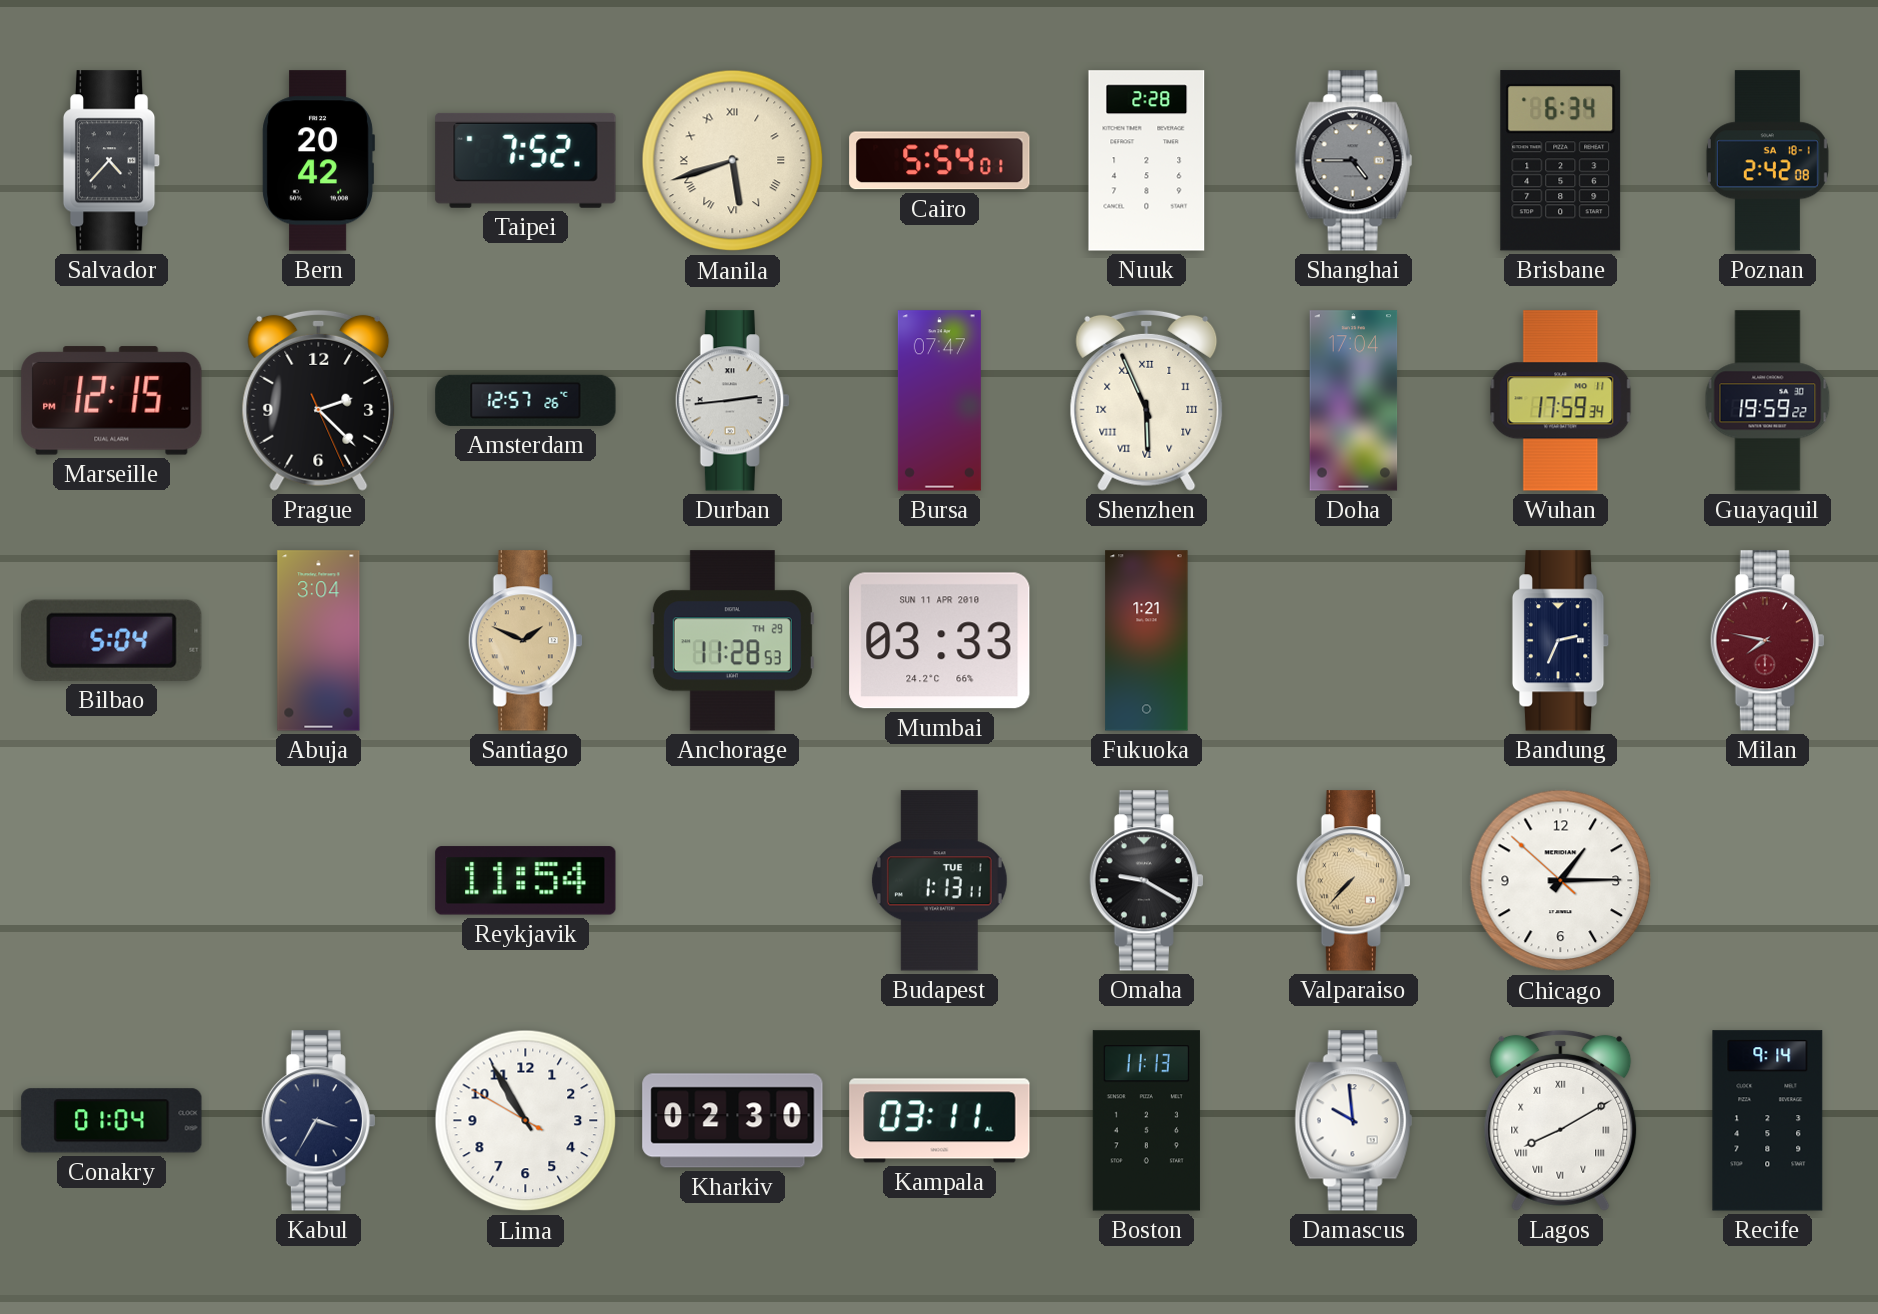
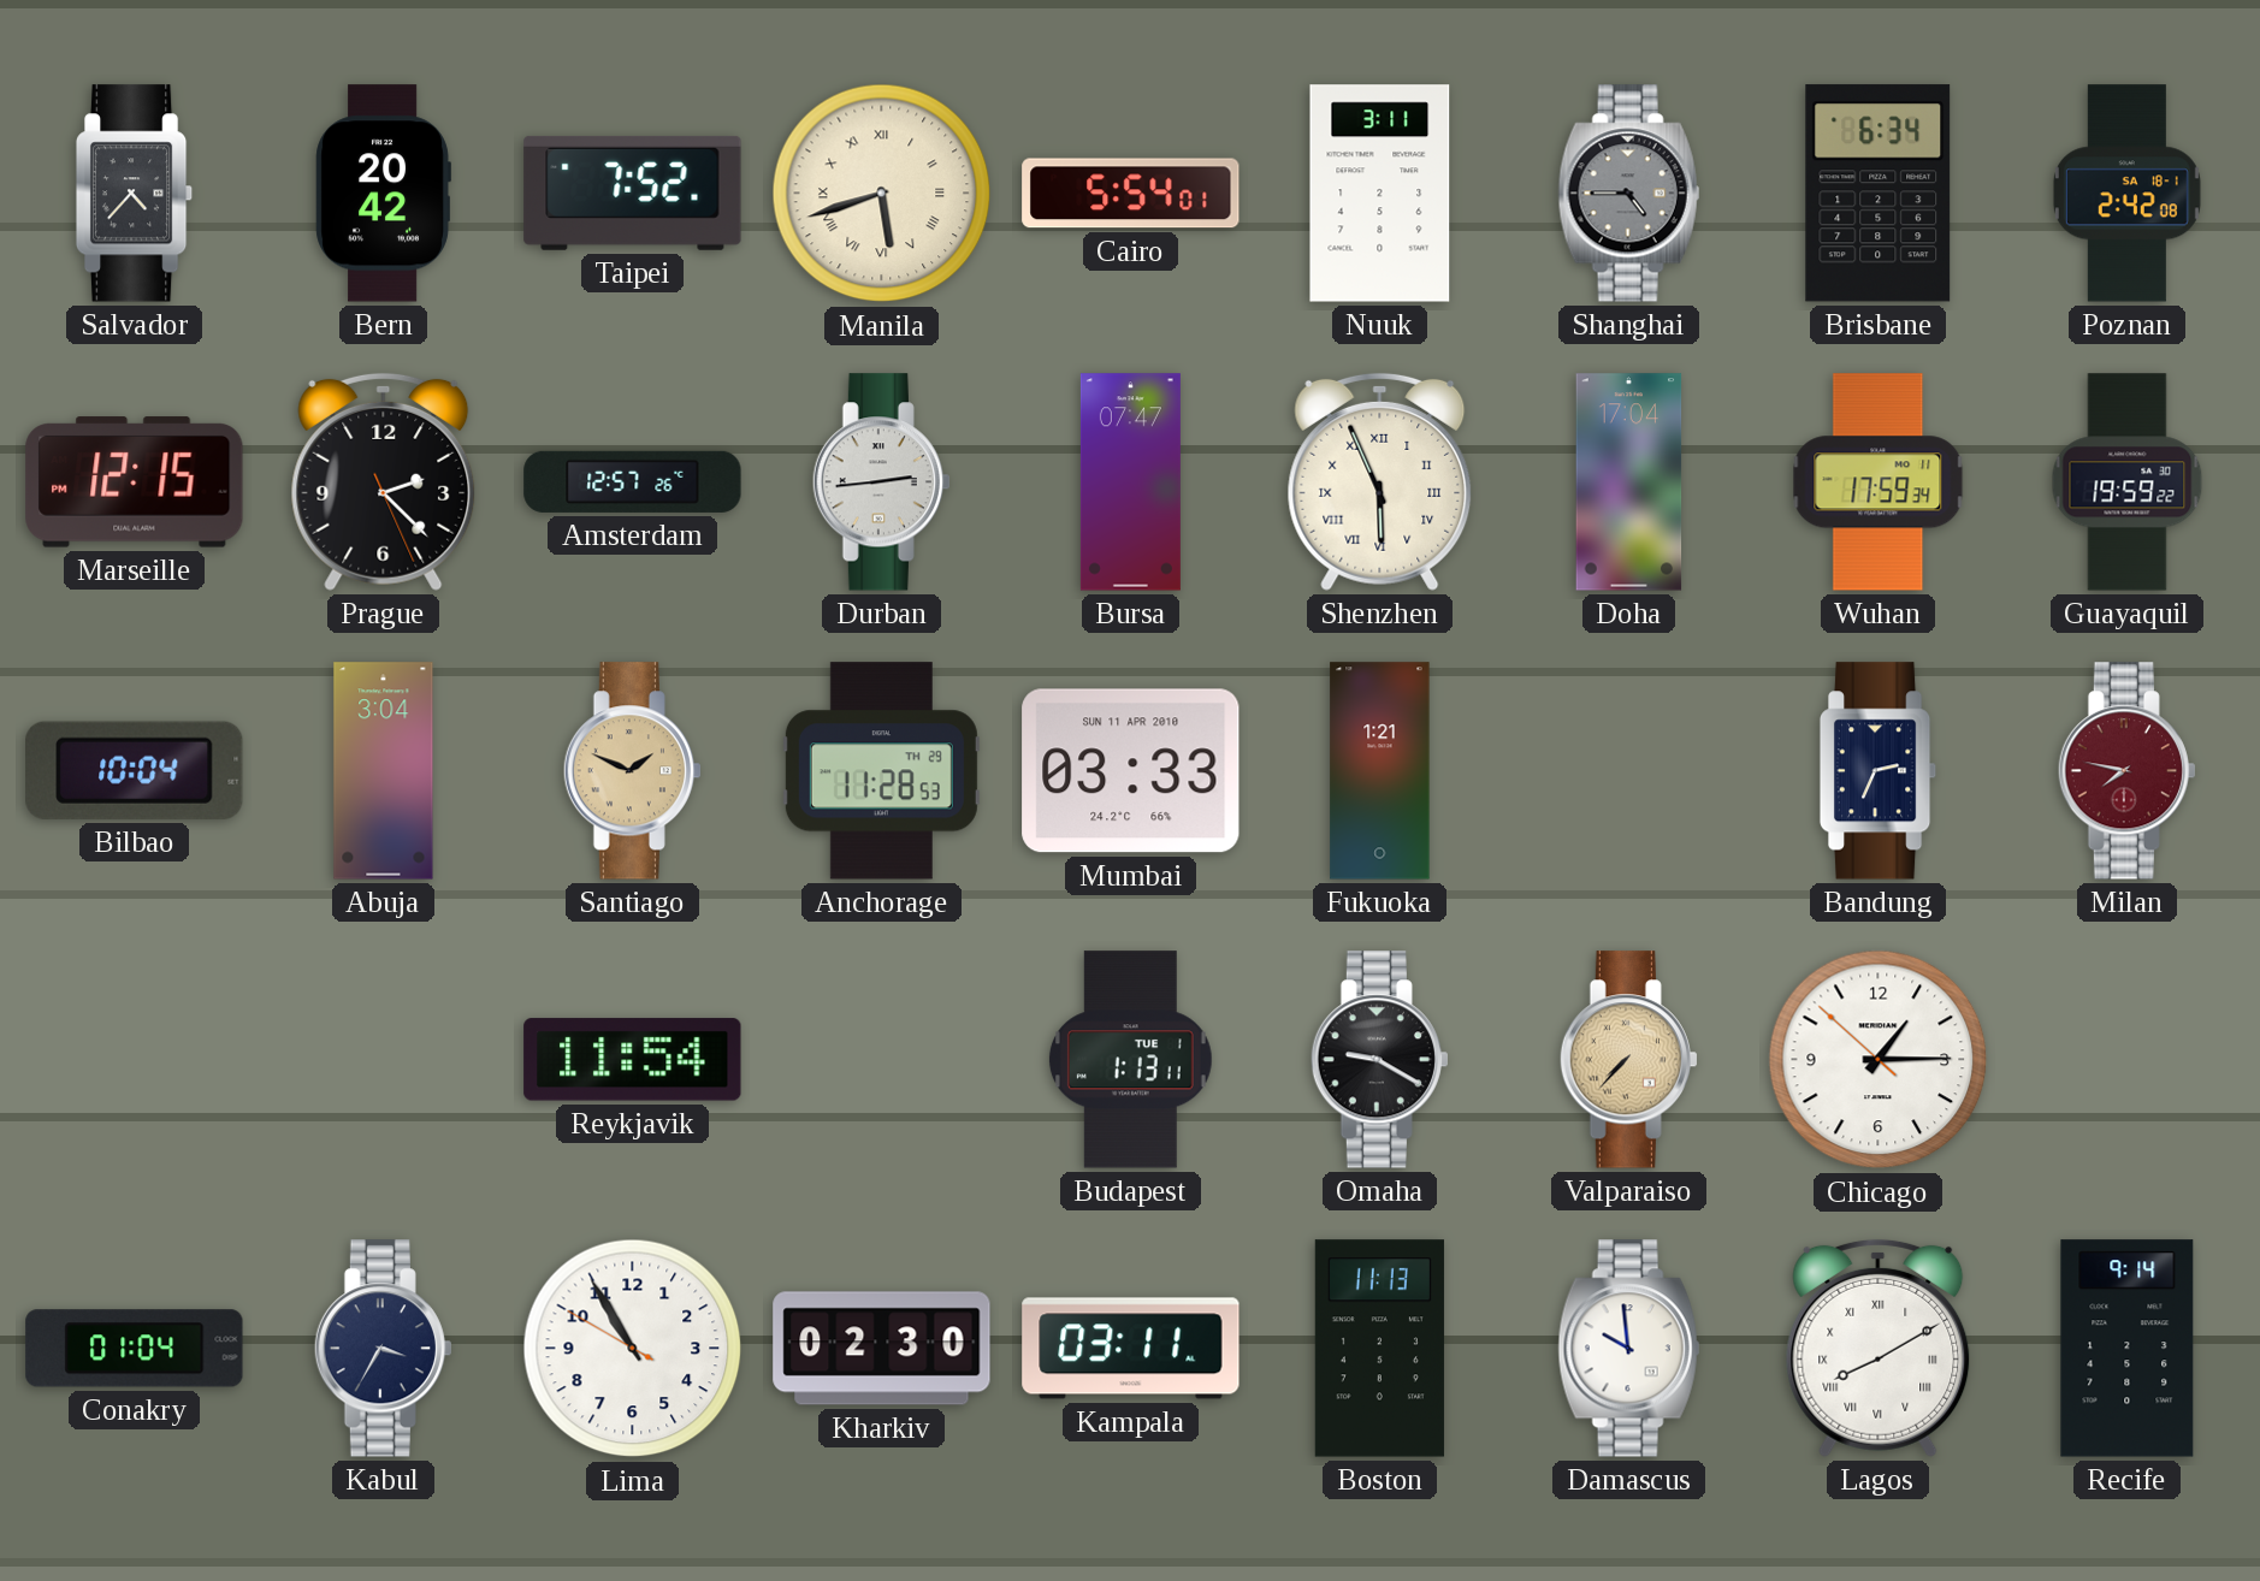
Nuuk: 2:28 -> 3:11
Bilbao: 5:04 -> 10:04
